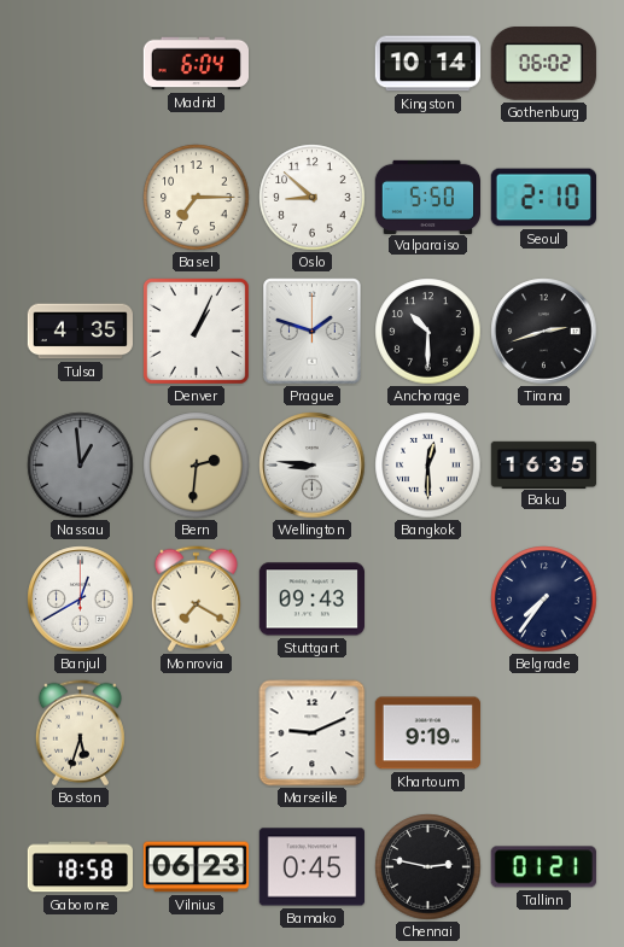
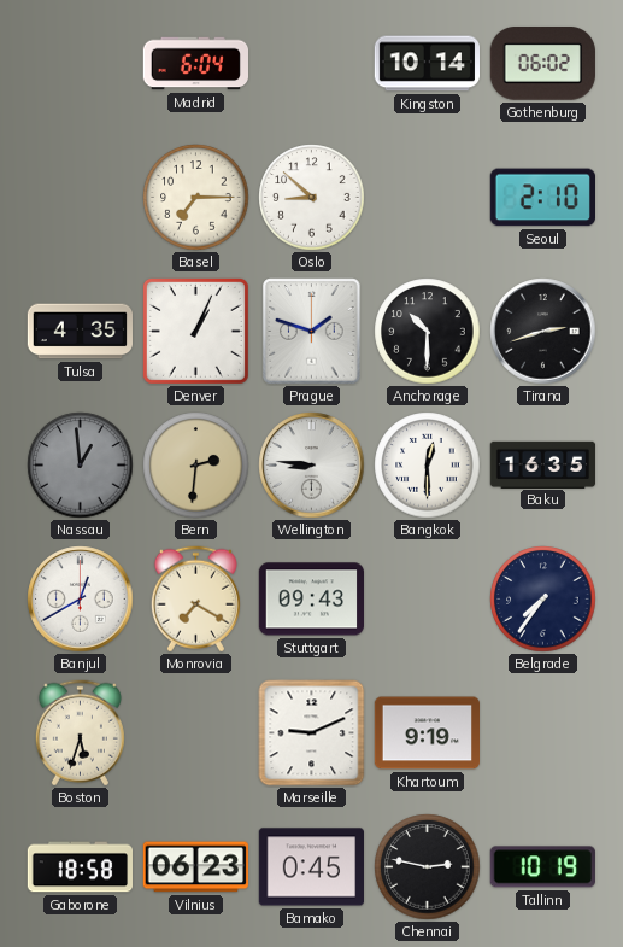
Valparaiso: 5:50 -> none
Tallinn: 01:21 -> 10:19
